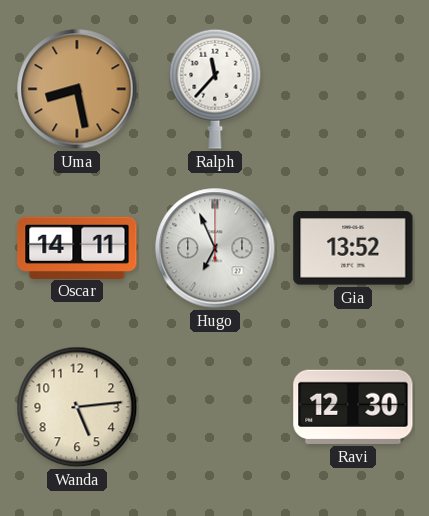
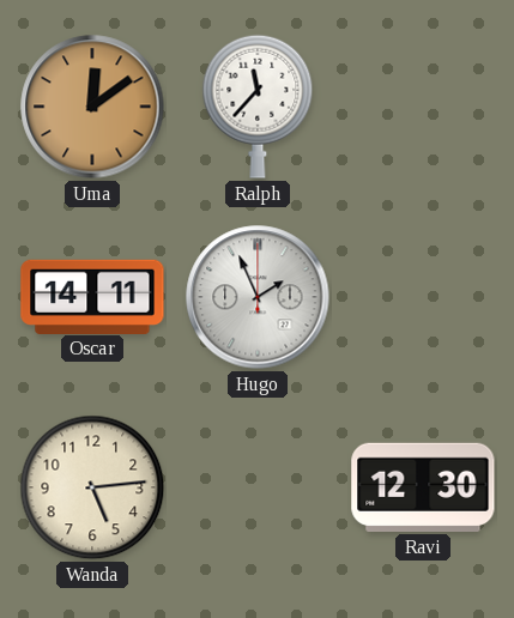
Uma: 8:28 -> 12:09
Hugo: 6:56 -> 1:56
Gia: 13:52 -> none
